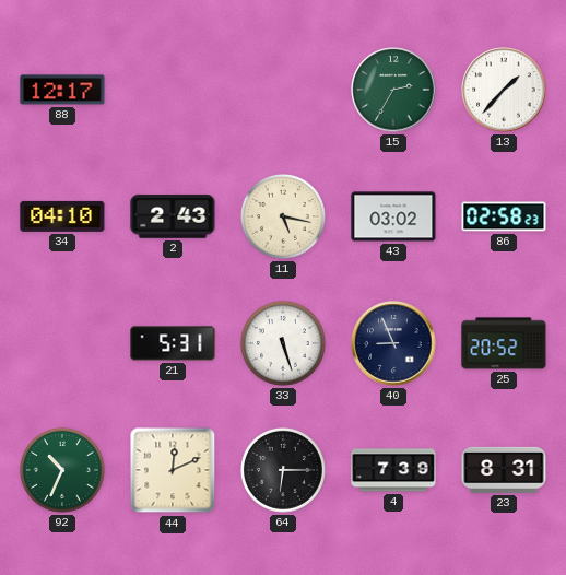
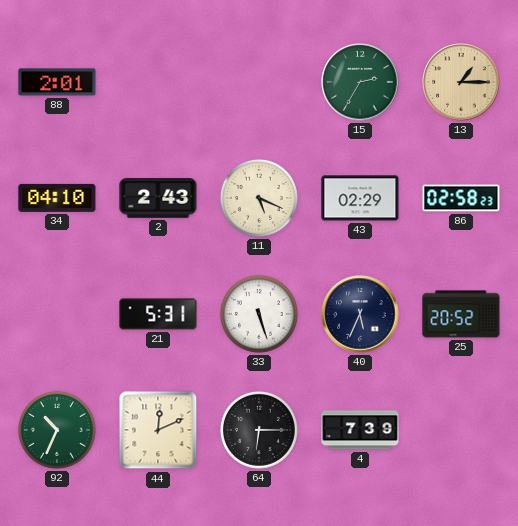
88: 12:17 -> 2:01
13: 1:37 -> 1:15
13 dial: white -> champagne
11: 5:17 -> 5:19
43: 03:02 -> 02:29
40: 8:56 -> 5:34
23: 8:31 -> none
